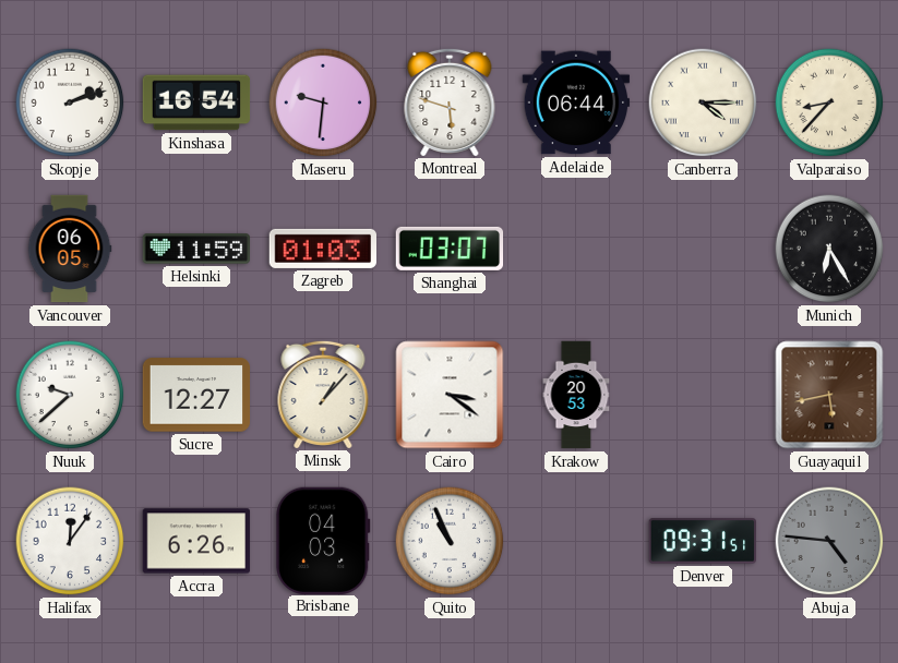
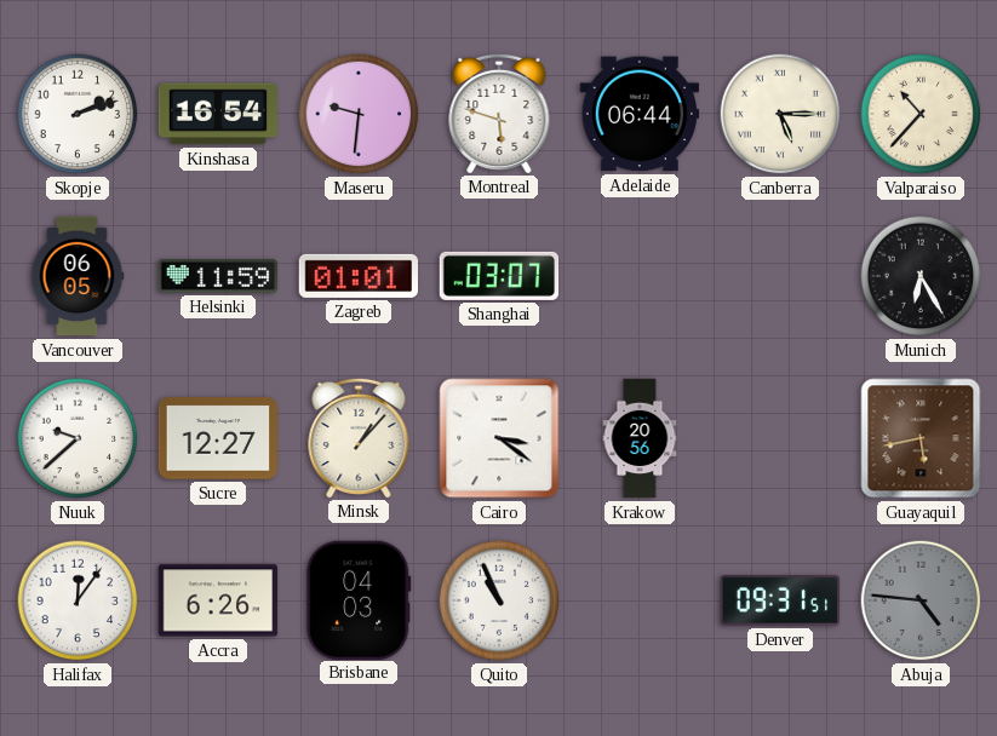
Canberra: 4:15 -> 5:15
Valparaiso: 8:37 -> 10:37
Zagreb: 01:03 -> 01:01
Krakow: 20:53 -> 20:56
